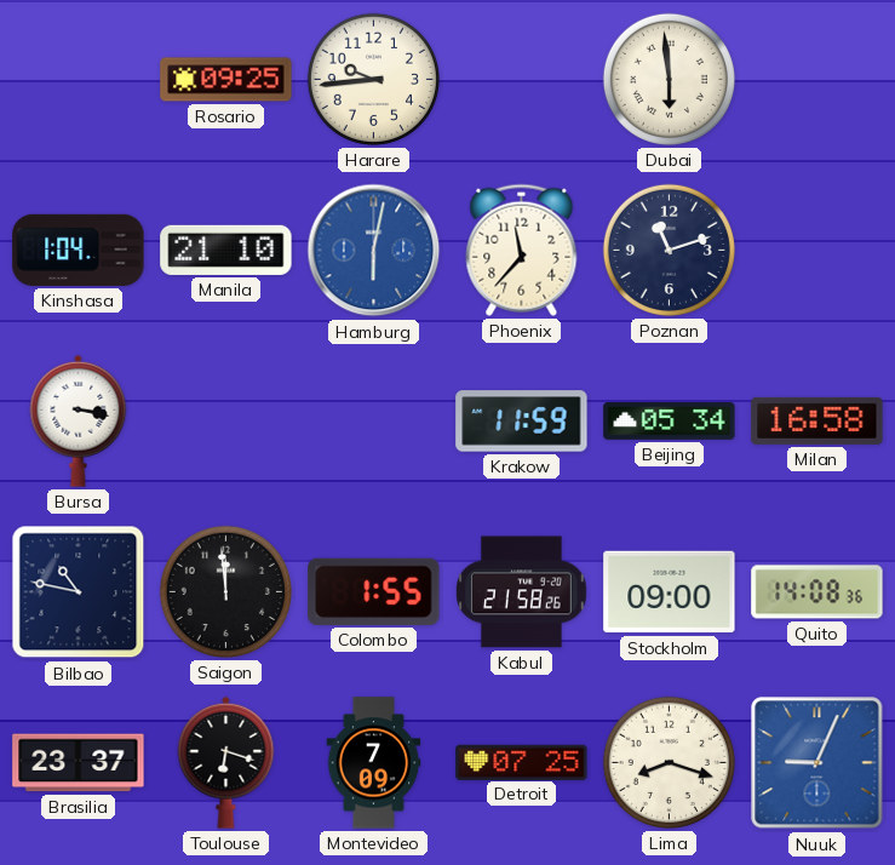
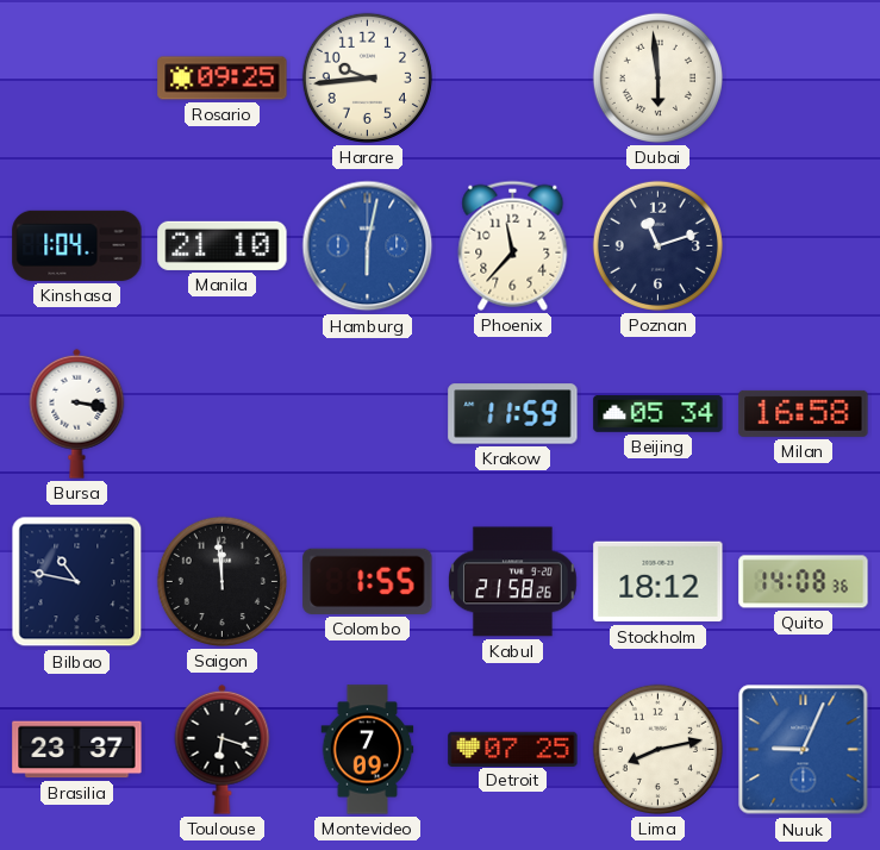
Stockholm: 09:00 -> 18:12
Lima: 8:18 -> 8:13
